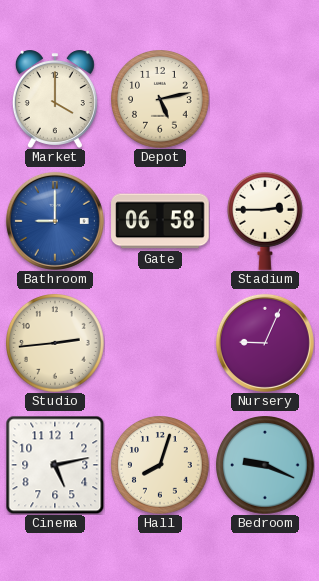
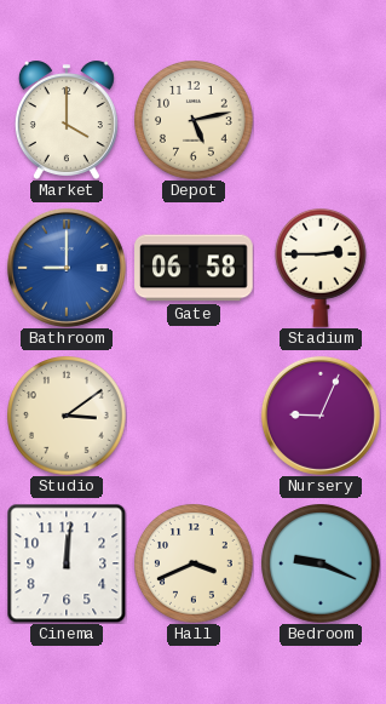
Studio: 2:44 -> 3:09
Cinema: 5:13 -> 12:01
Hall: 8:03 -> 3:41
